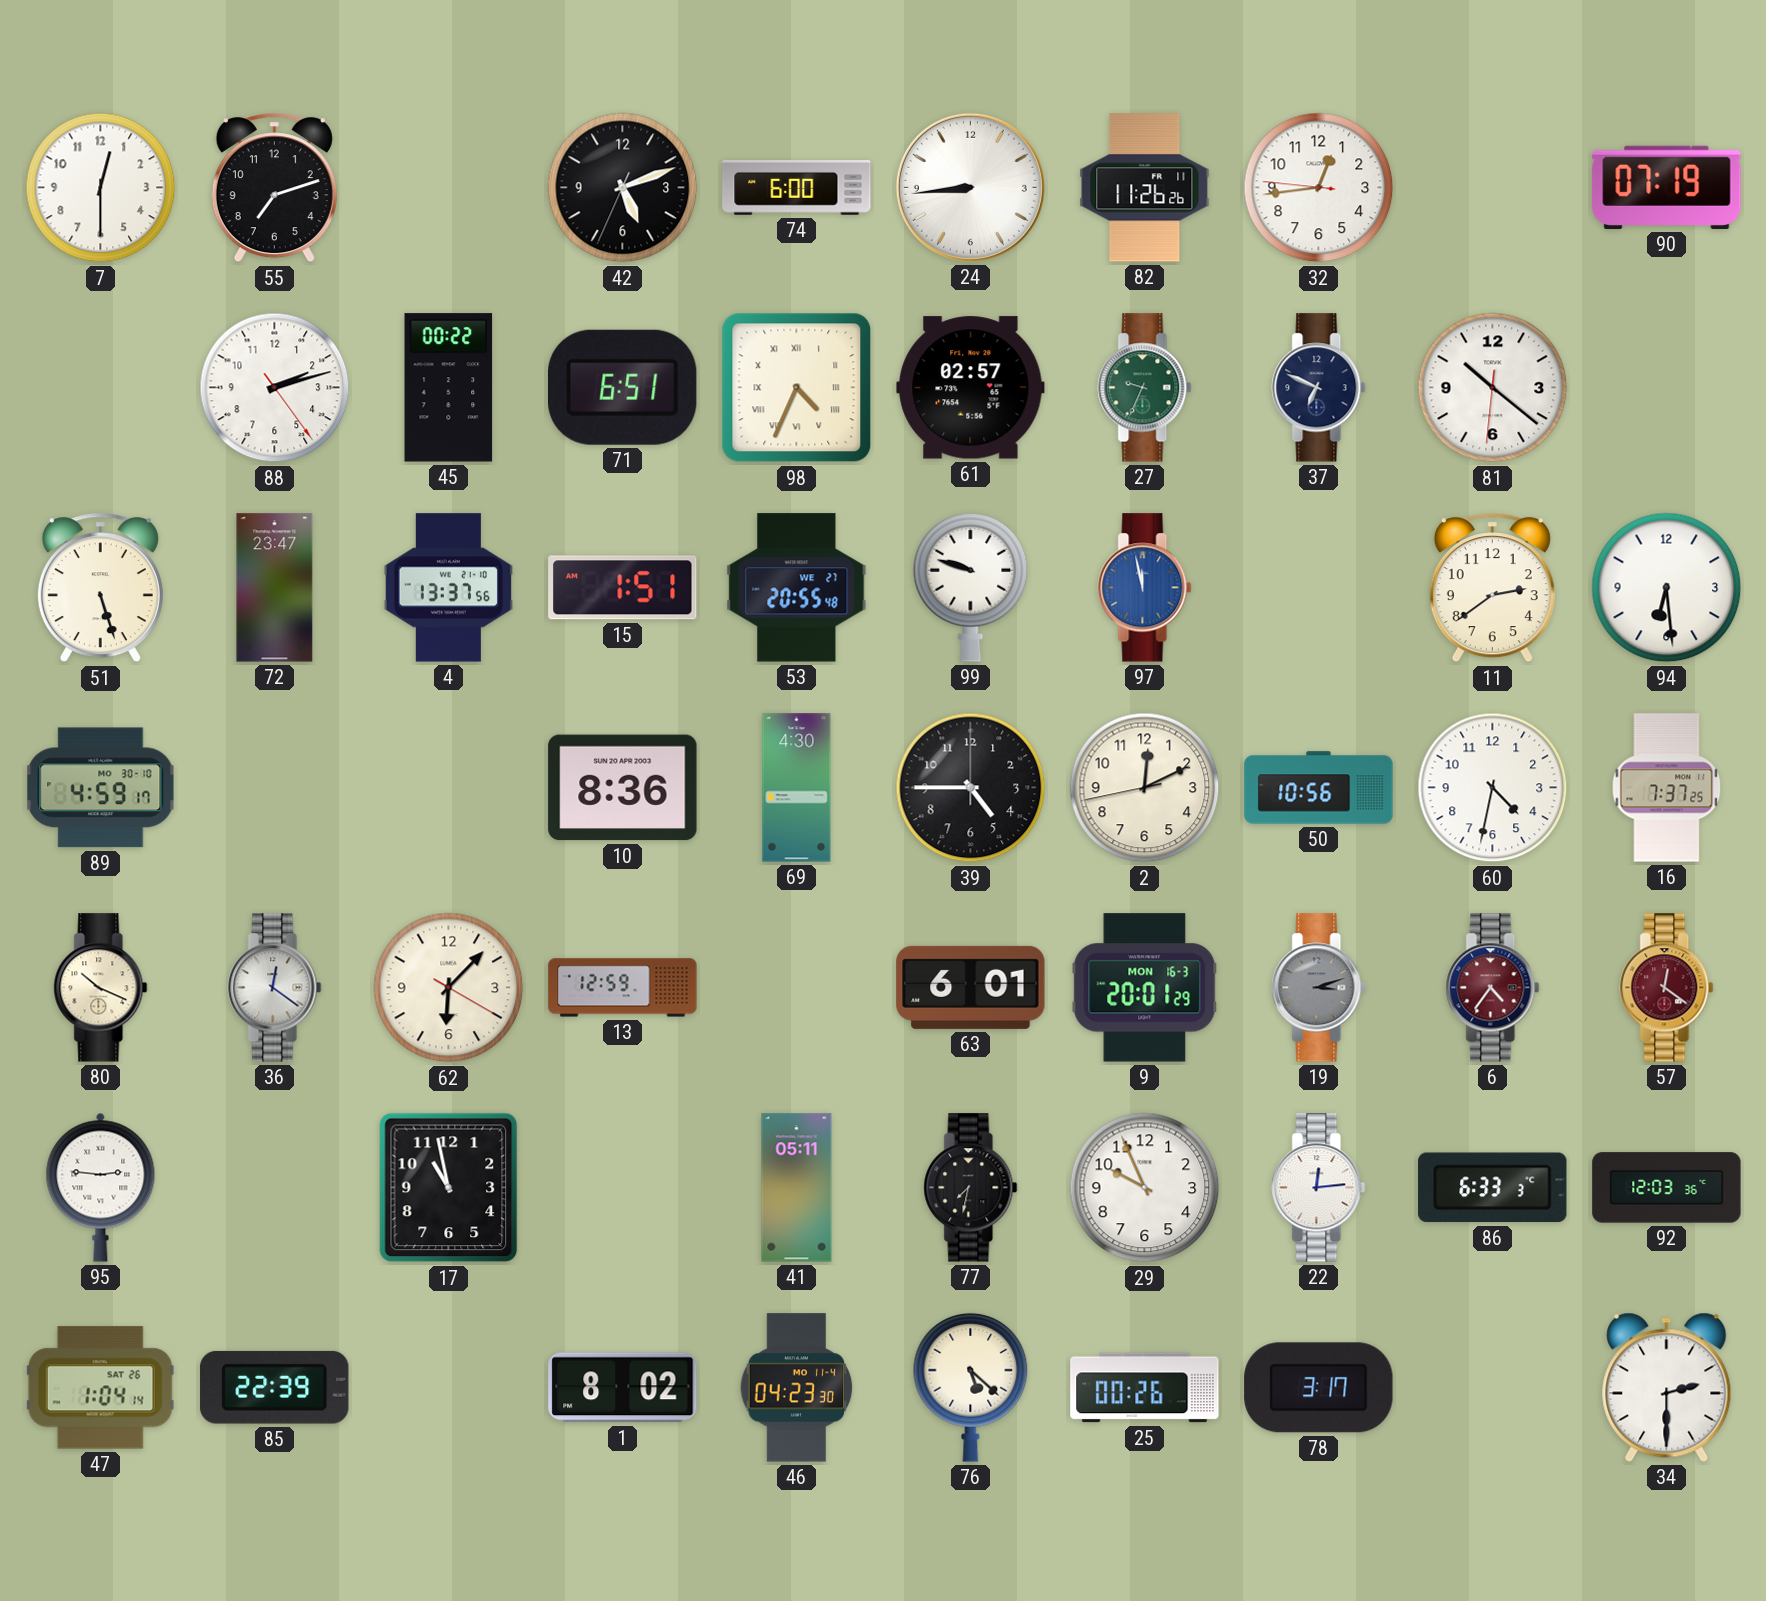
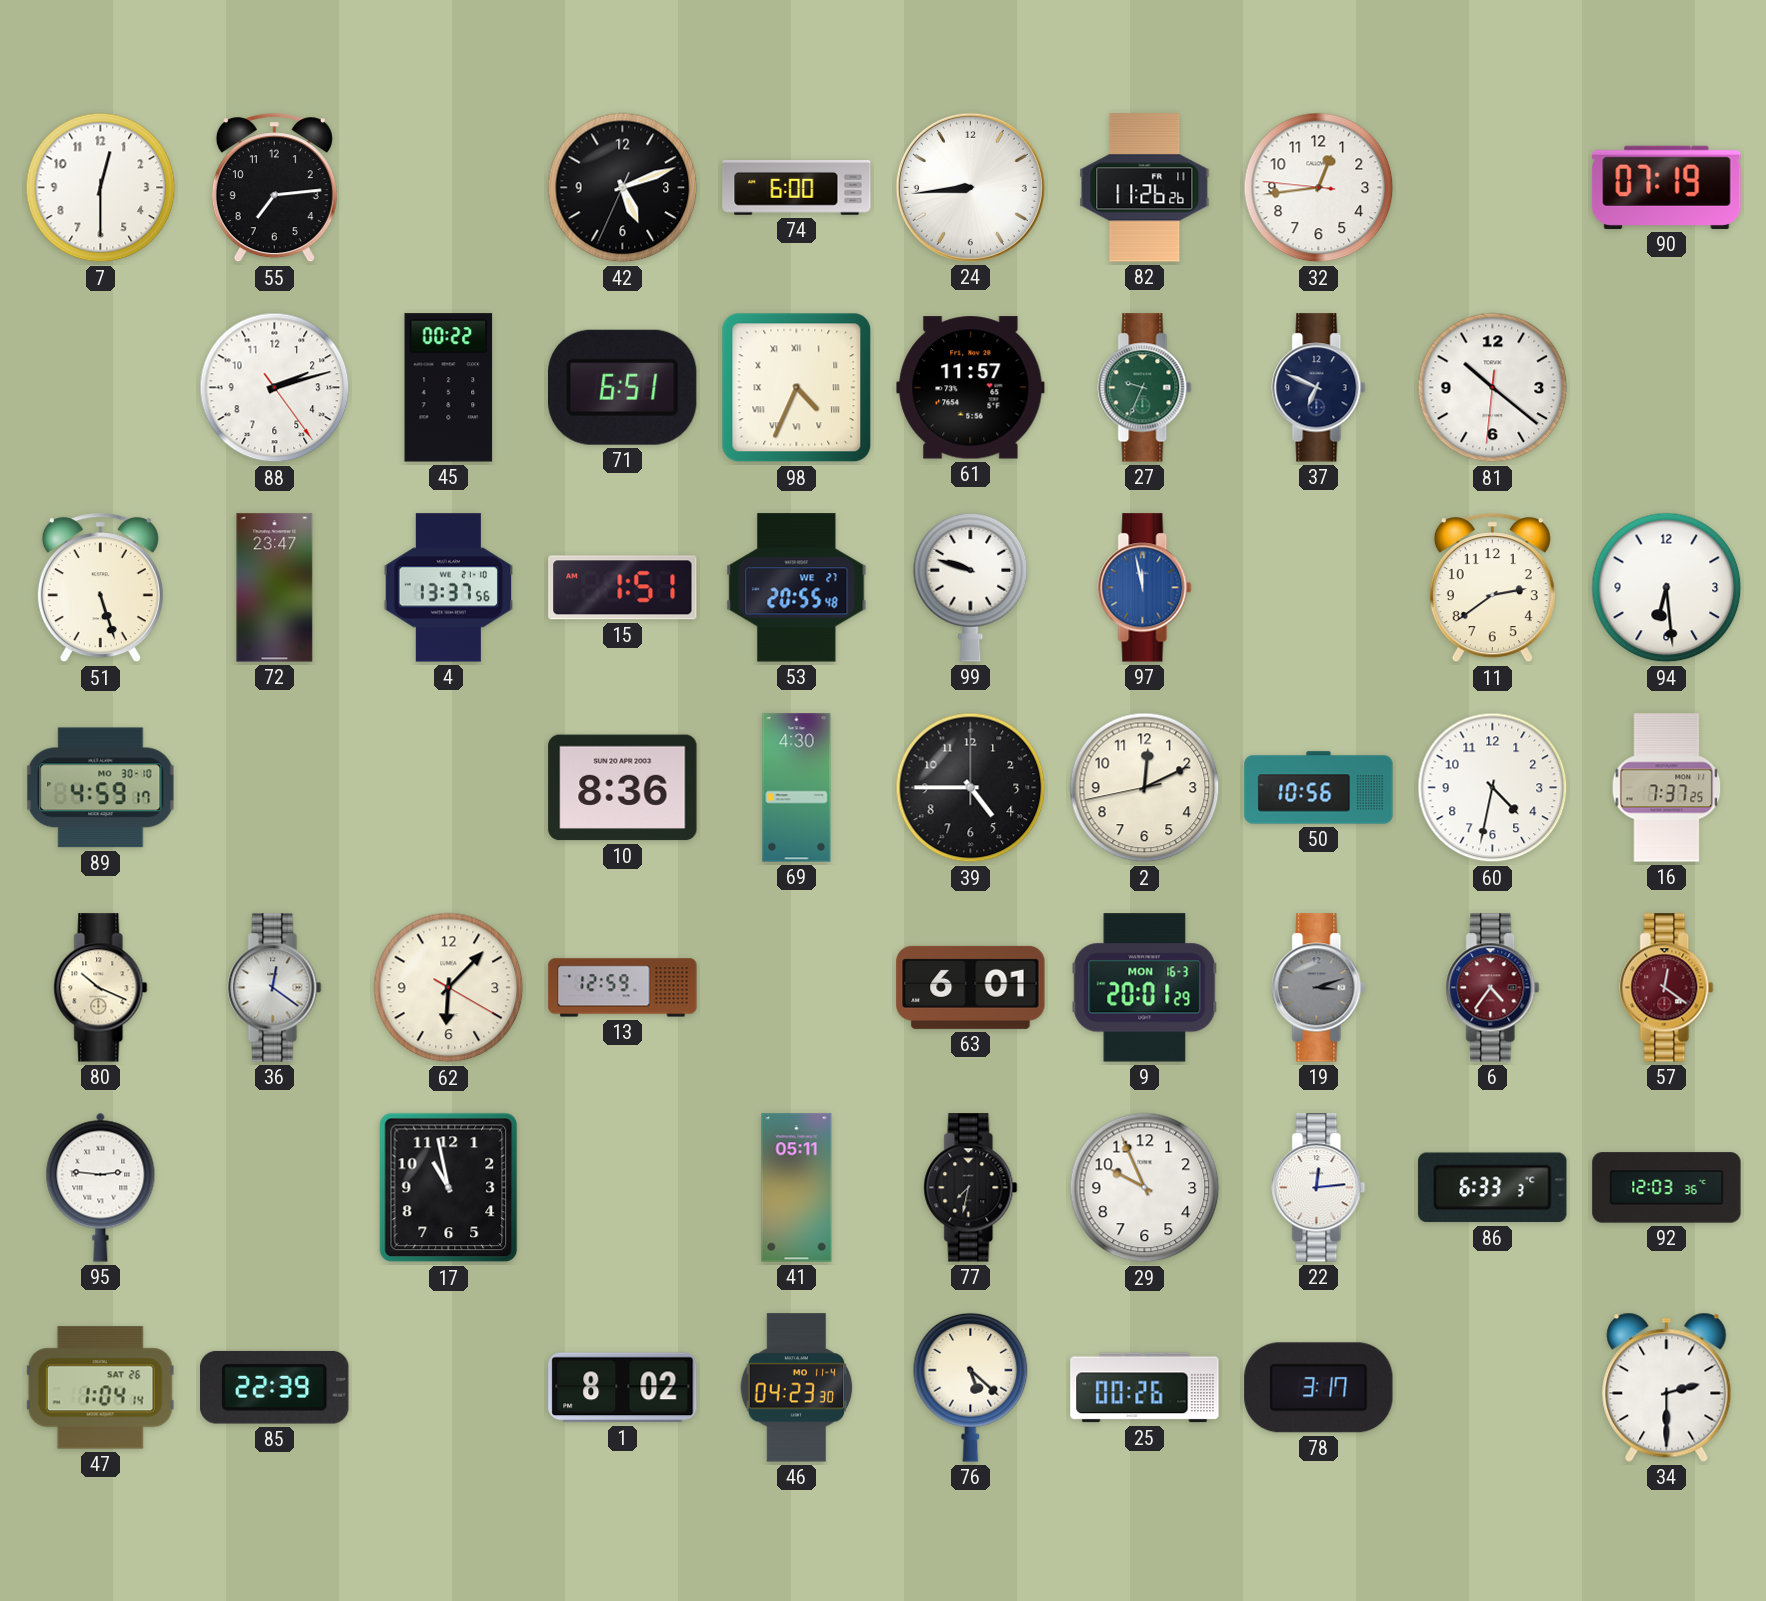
55: 7:12 -> 7:14
61: 02:57 -> 11:57
